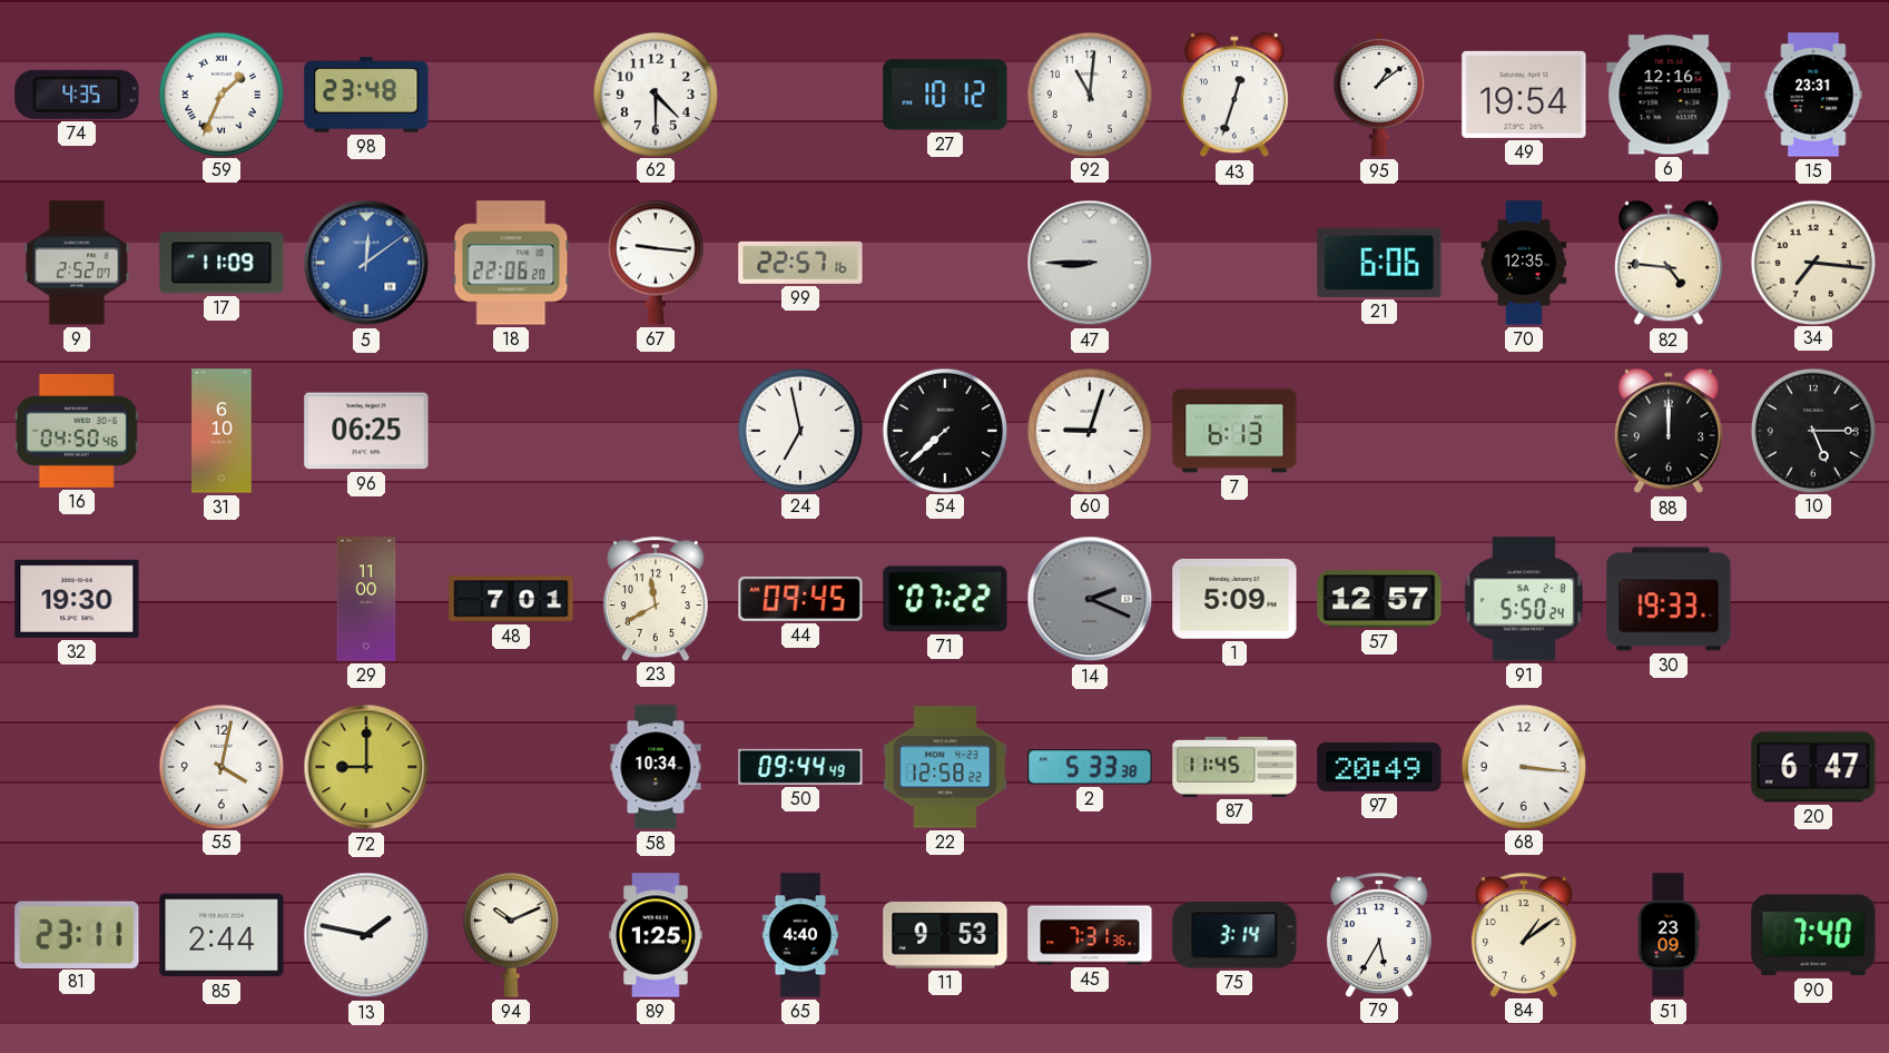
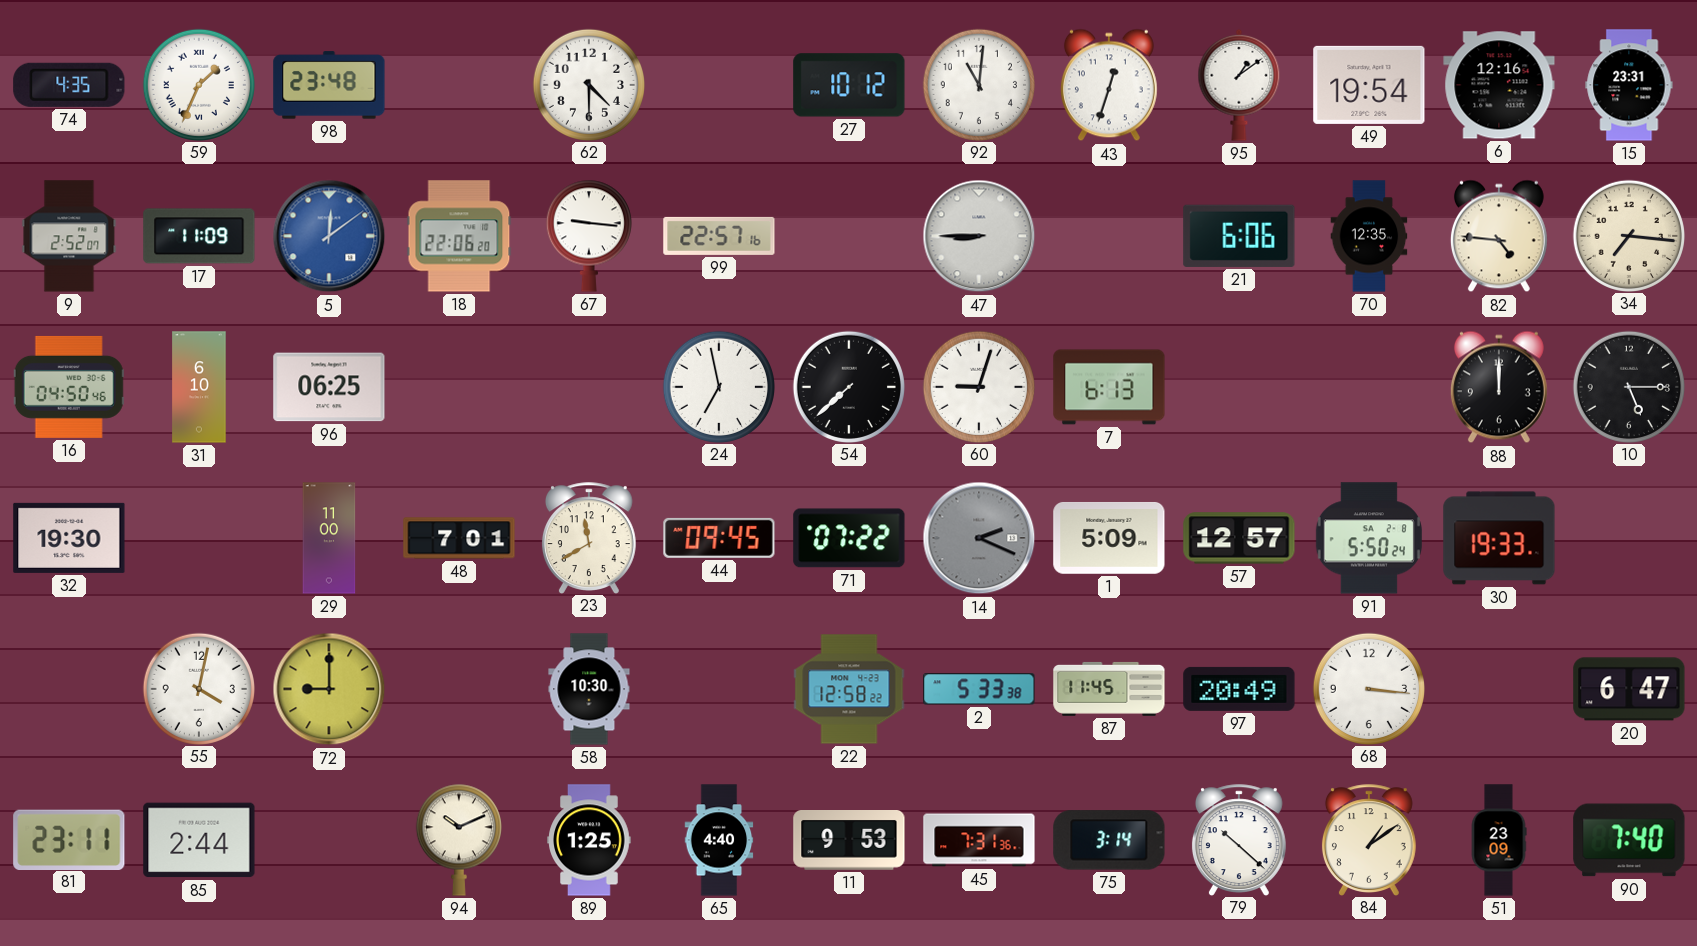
58: 10:34 -> 10:30
50: 09:44 -> none
13: 1:47 -> none
79: 5:35 -> 10:22
